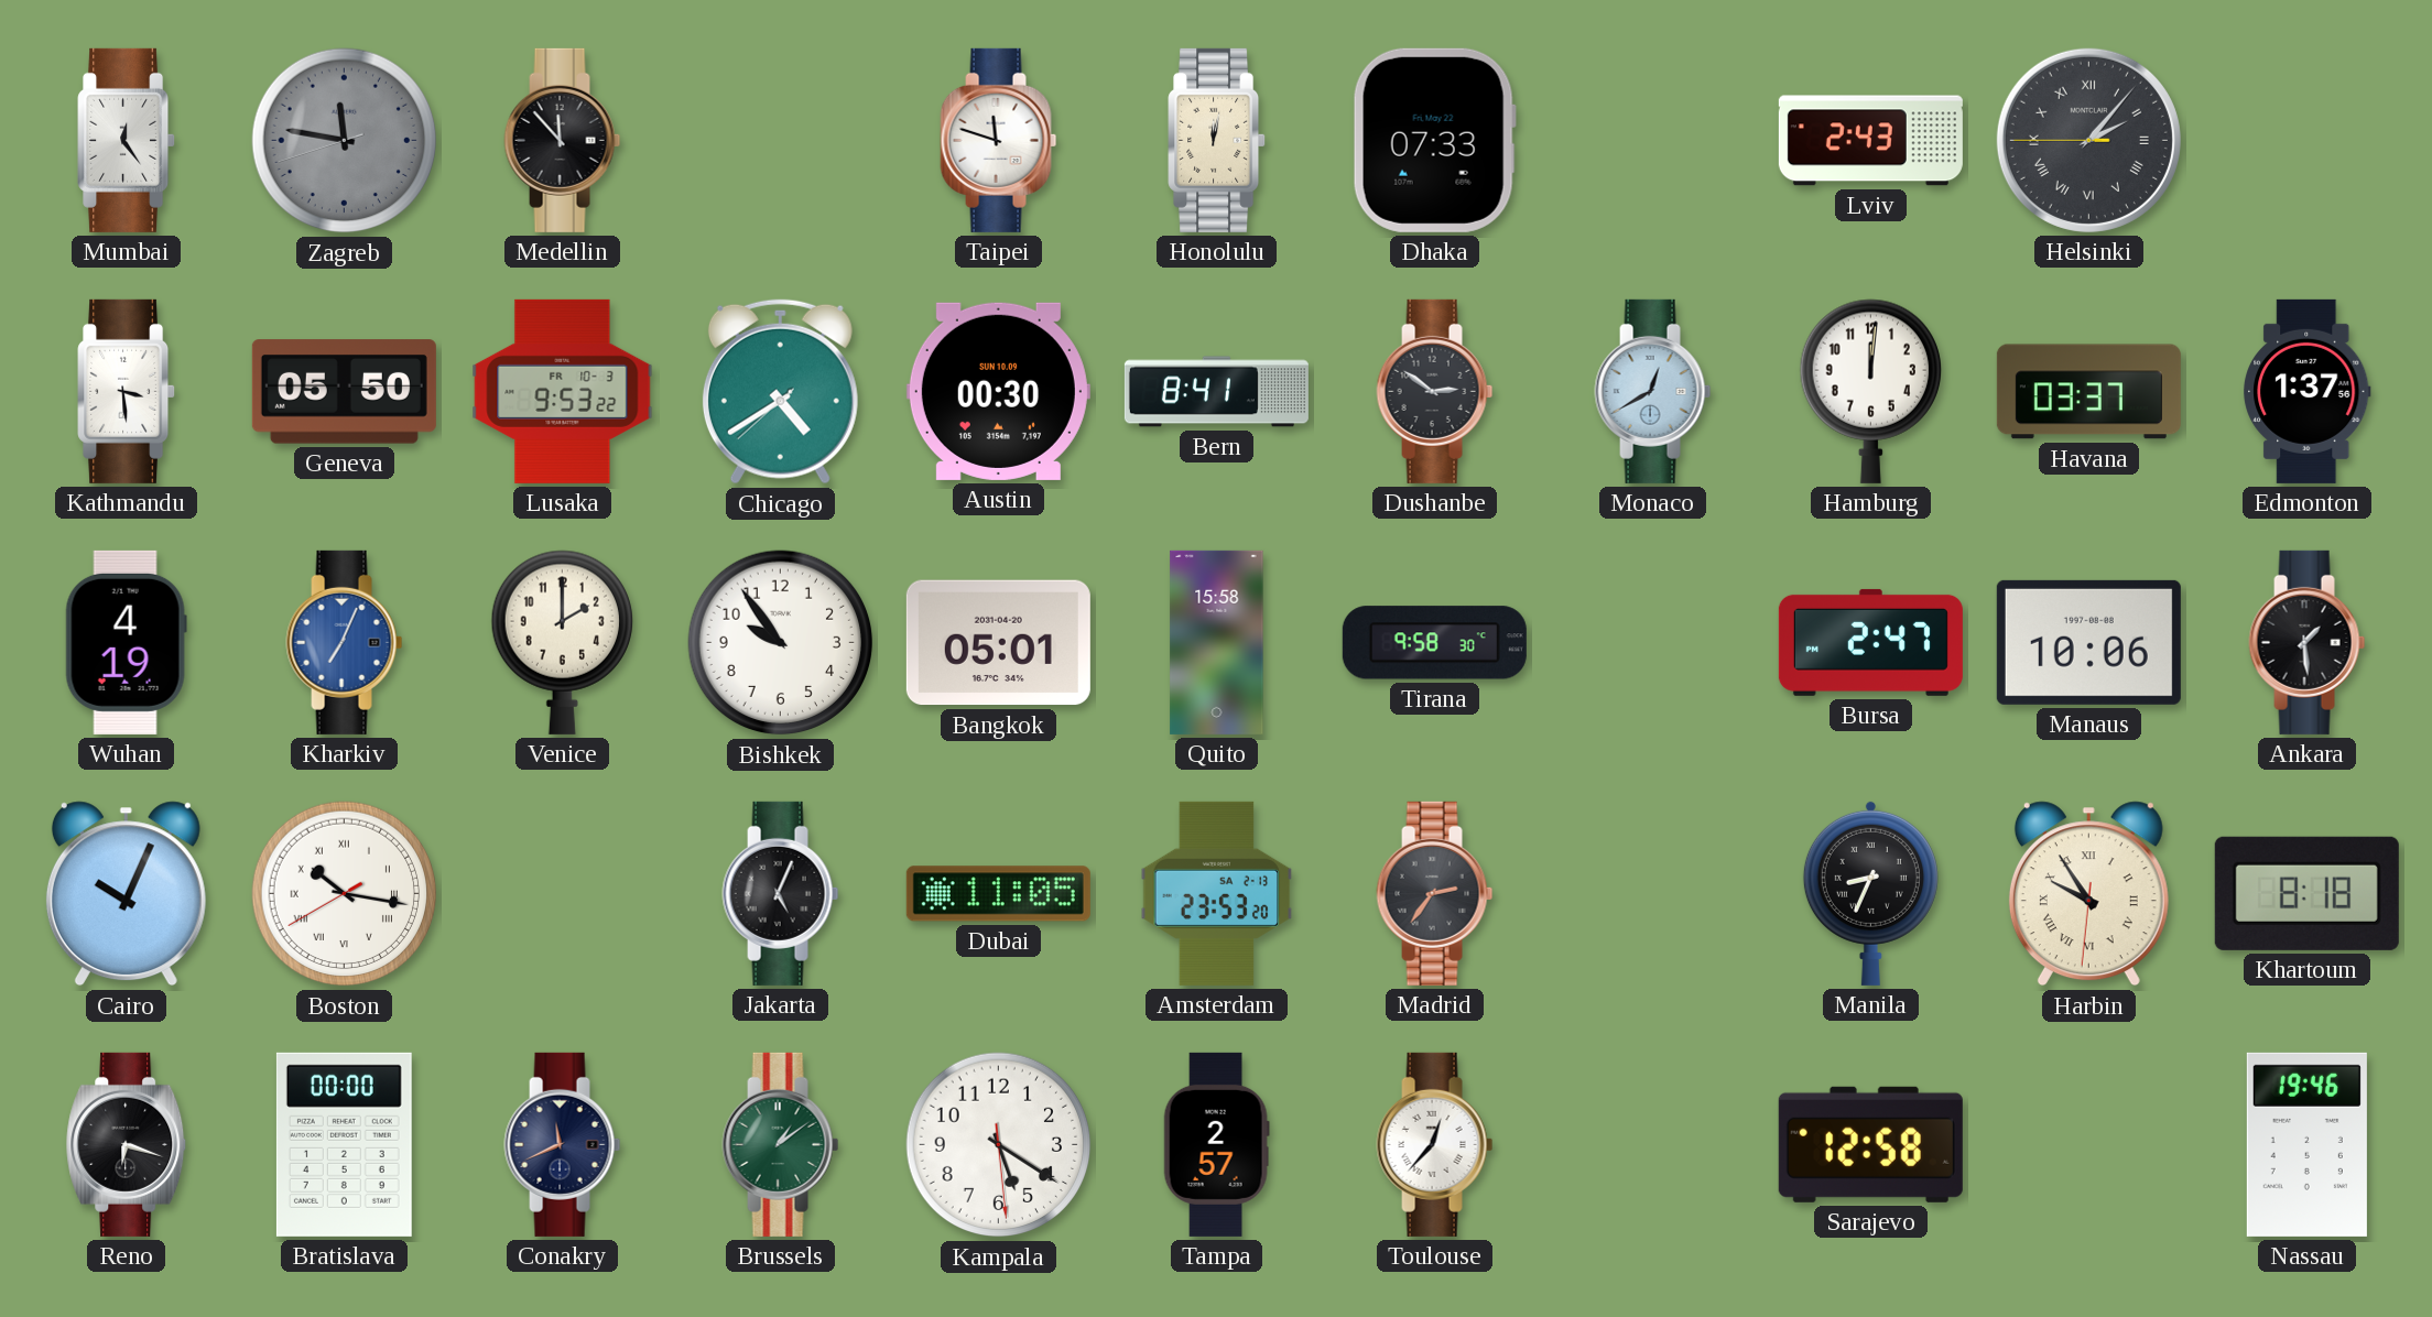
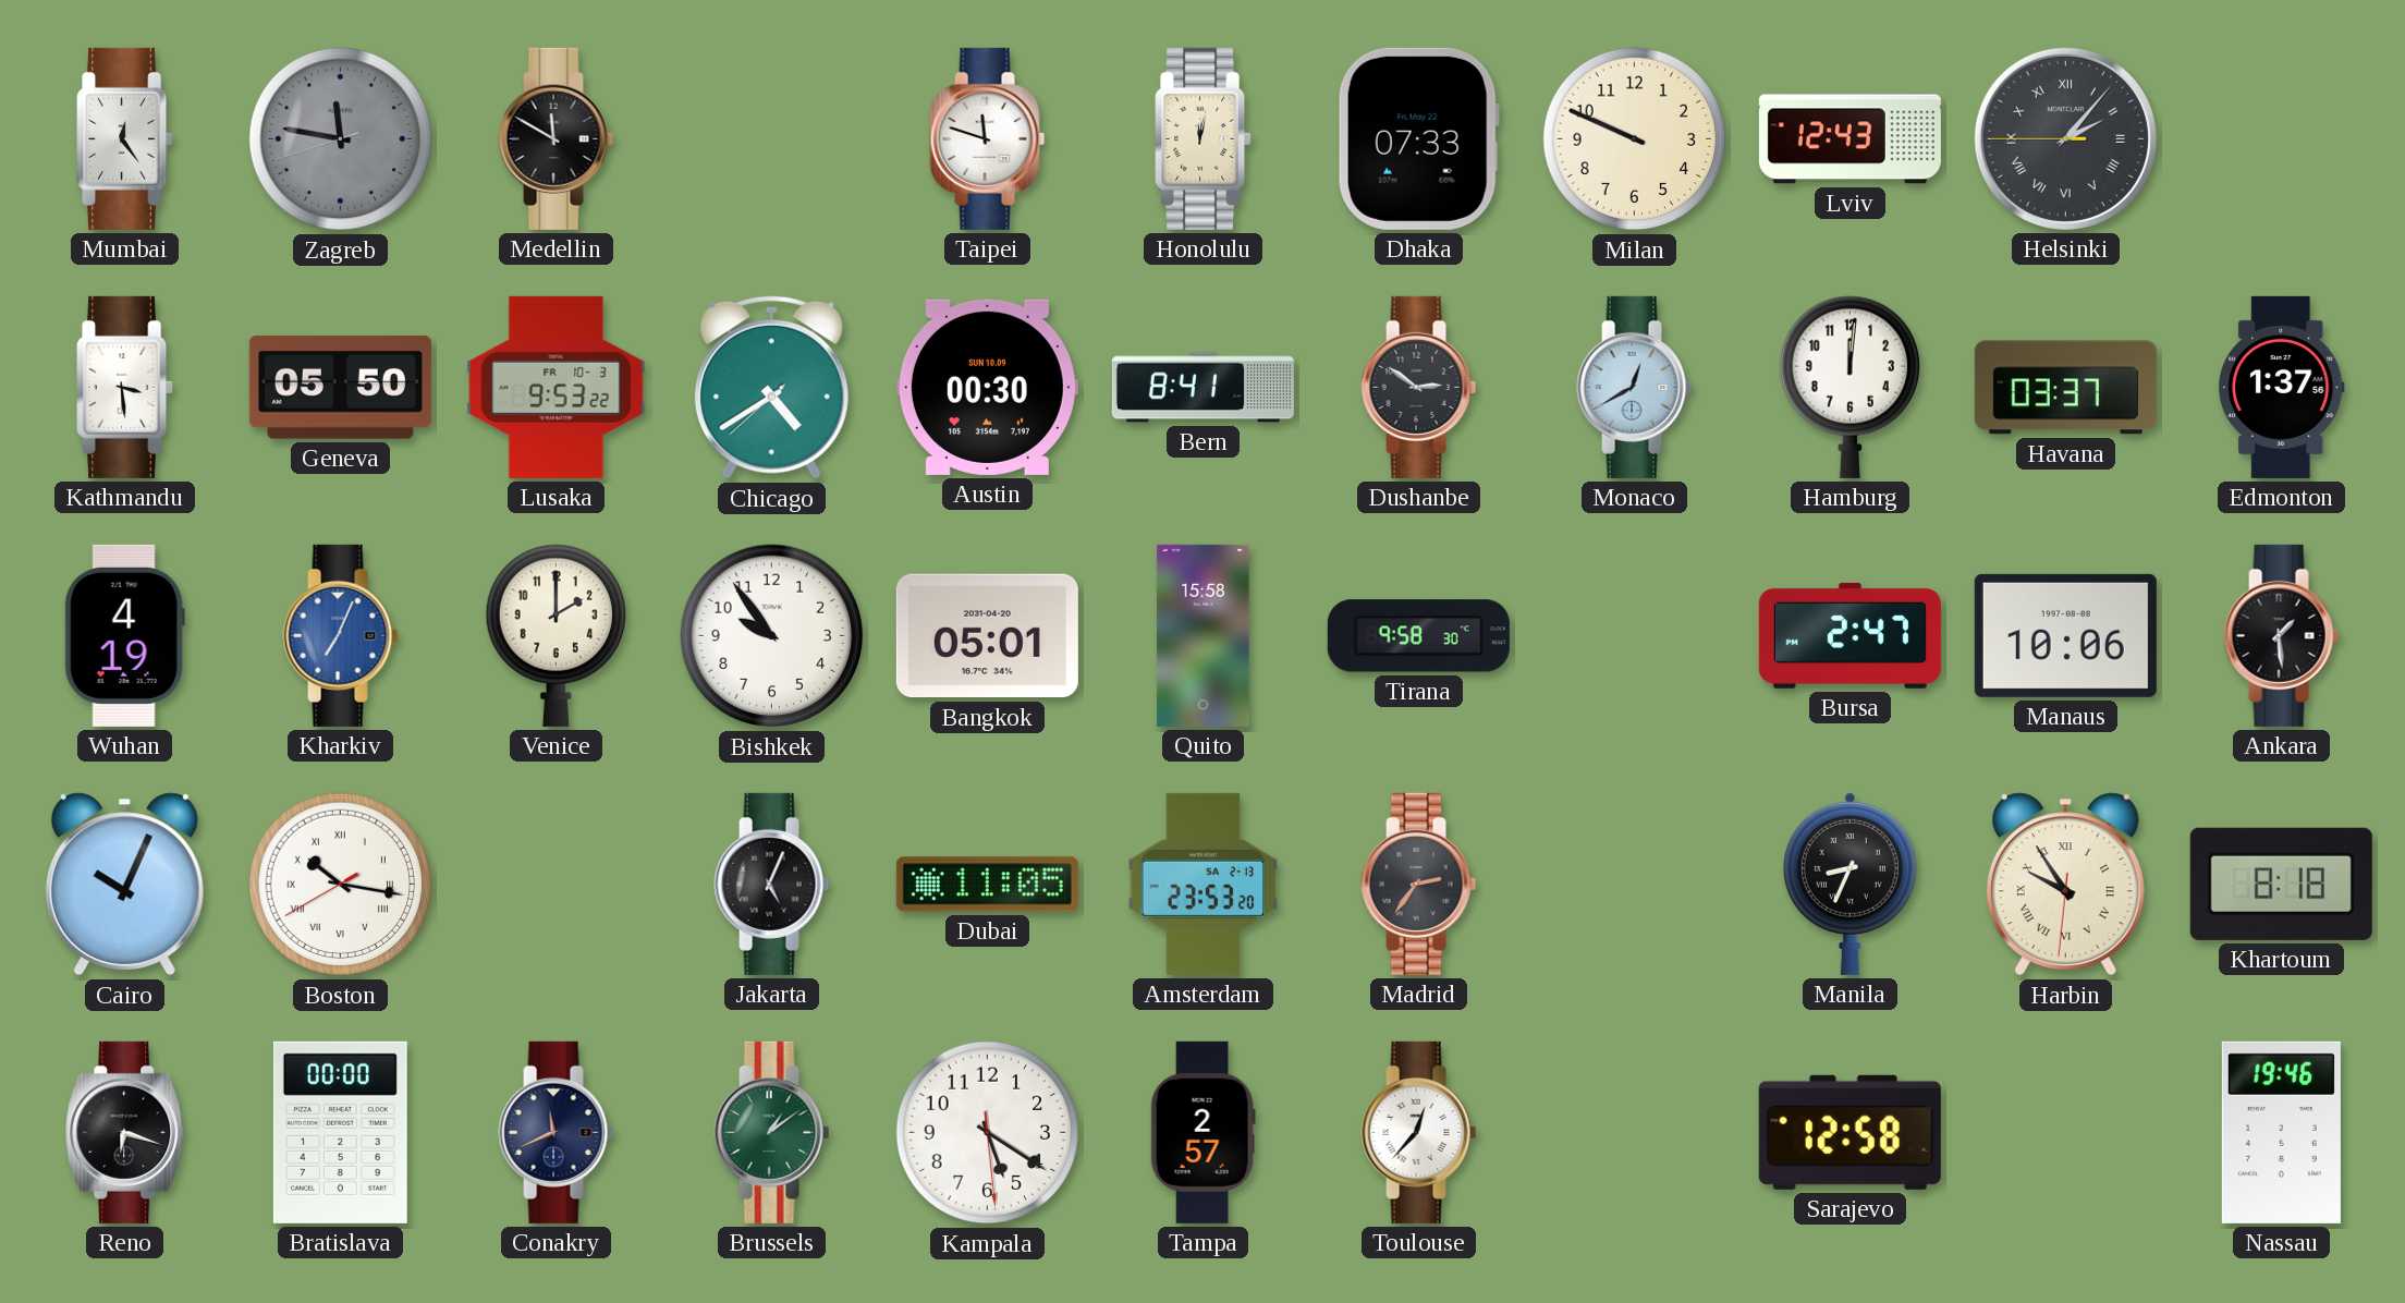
Medellin: 11:53 -> 11:50
Milan: none -> 9:49
Lviv: 2:43 -> 12:43
